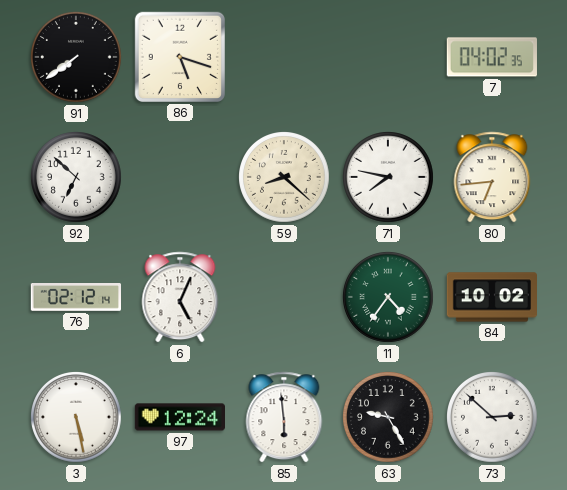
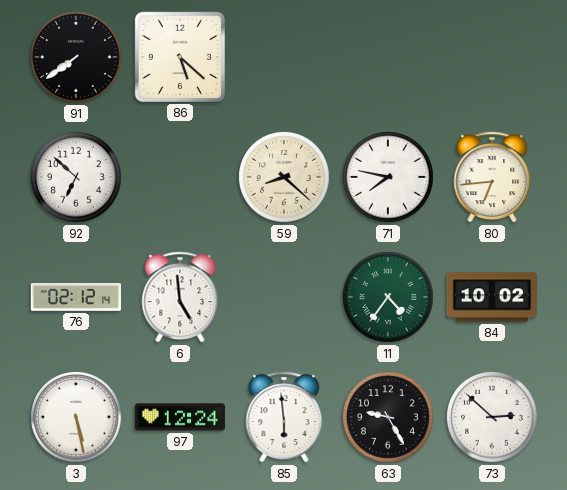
86: 5:18 -> 5:22
7: 04:02 -> none
6: 5:04 -> 4:59
